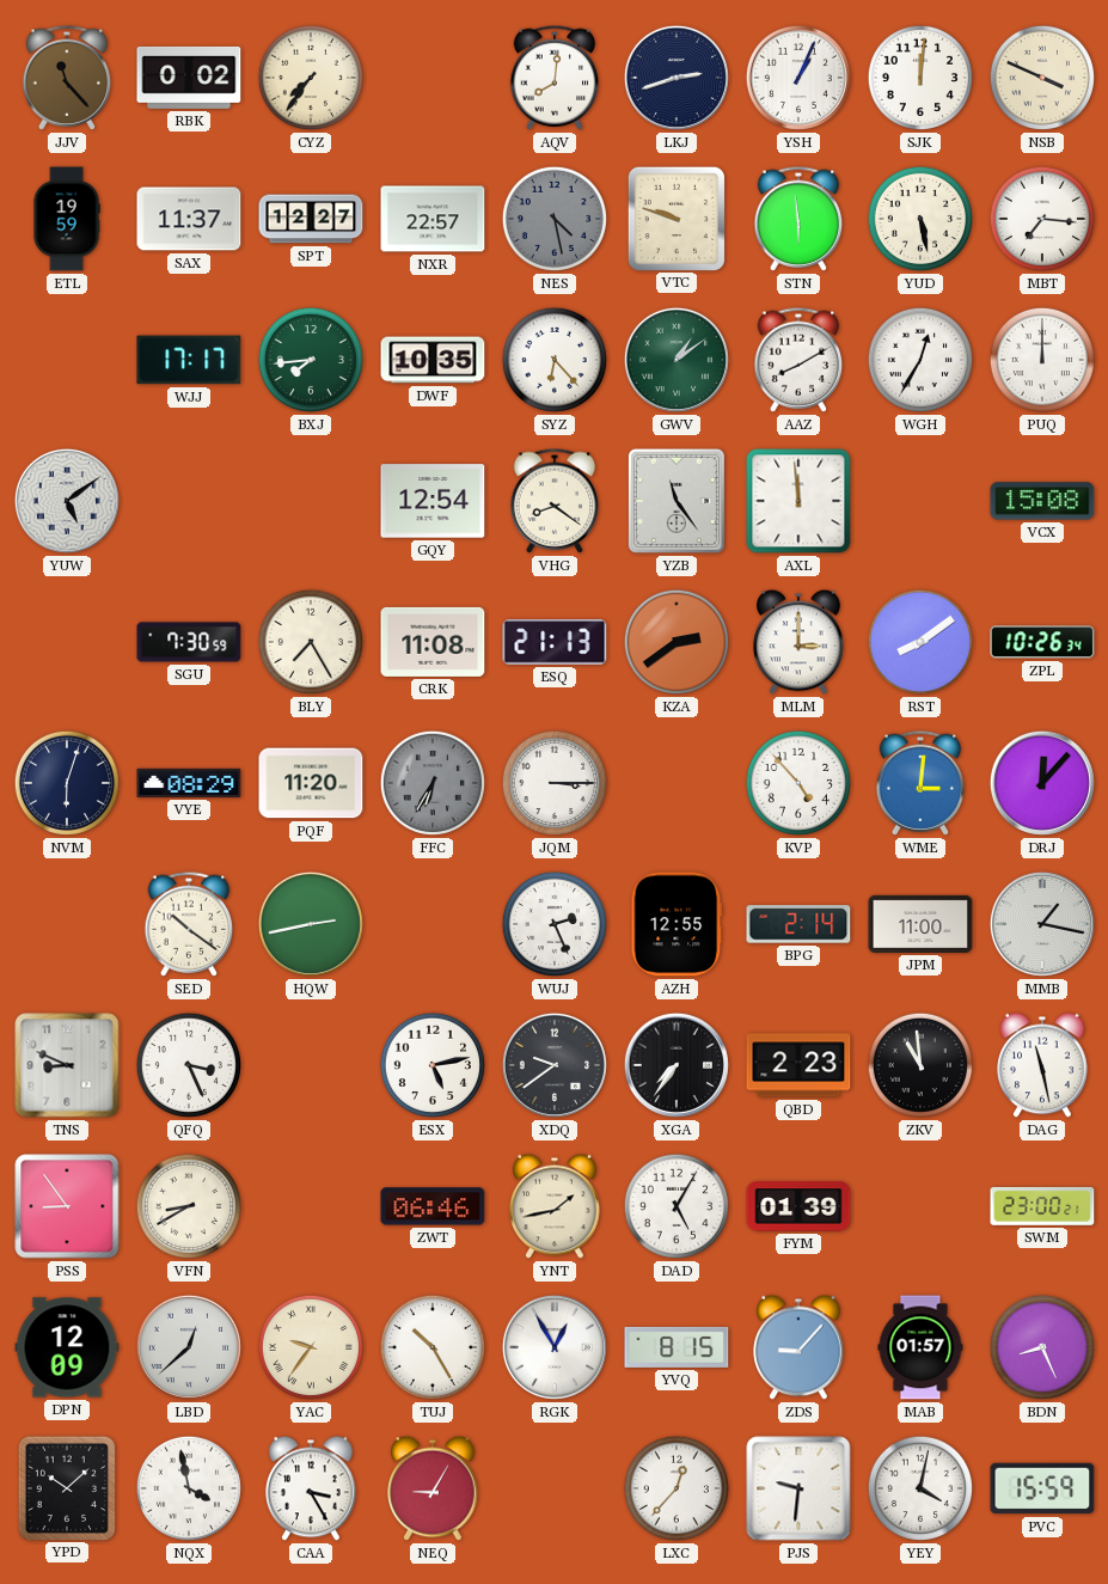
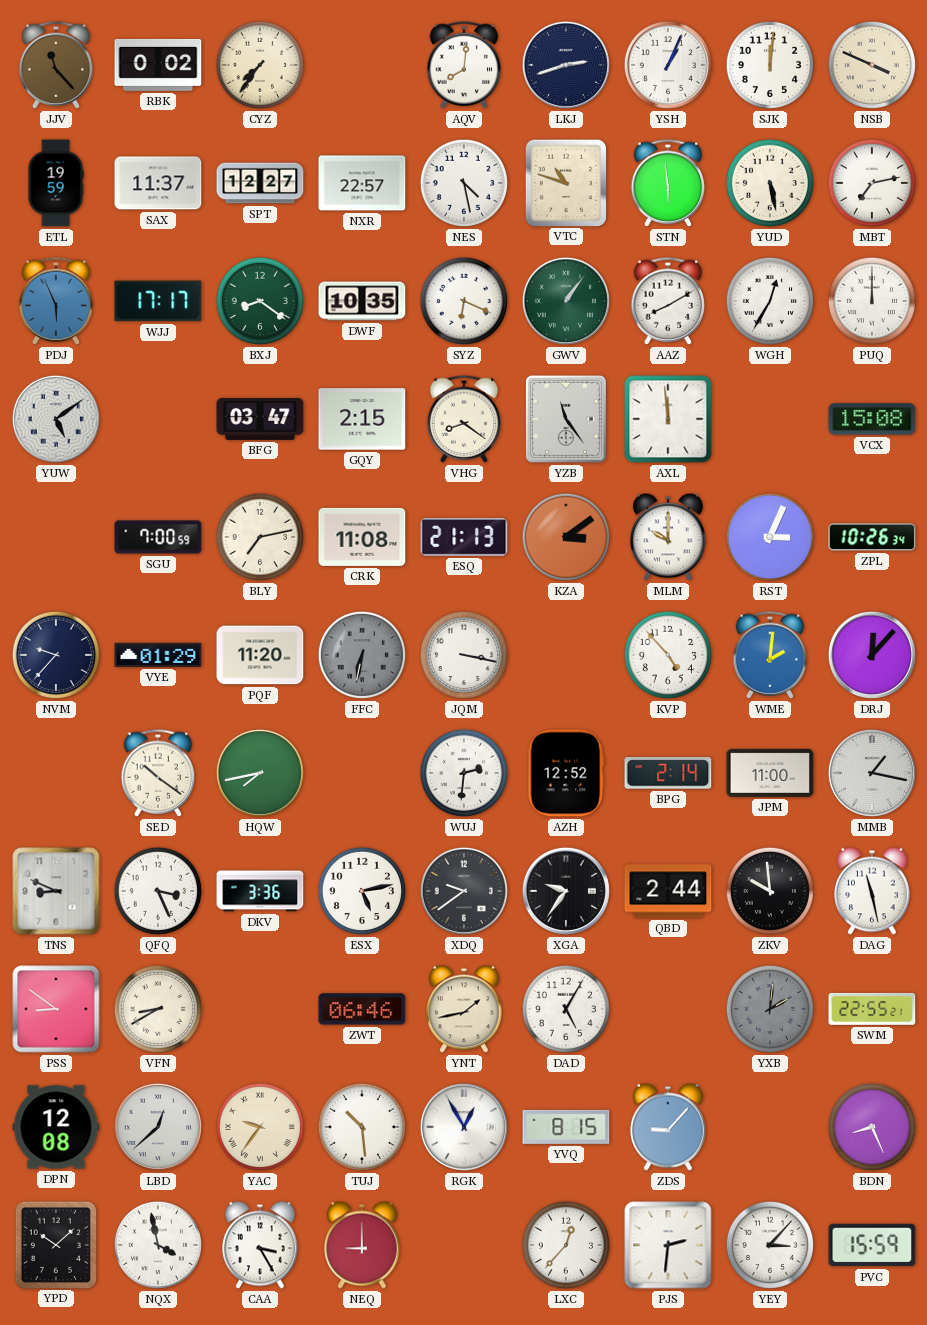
NES dial: grey -> white
VTC: 9:48 -> 10:48
MBT: 7:16 -> 7:13
PDJ: none -> 5:56
BXJ: 7:44 -> 8:21
SYZ: 6:23 -> 6:19
GWV: 1:09 -> 1:06
BFG: none -> 03:47
GQY: 12:54 -> 2:15
SGU: 7:30 -> 7:00
BLY: 7:25 -> 7:13
KZA: 2:39 -> 3:09
MLM: 3:00 -> 10:00
RST: 8:09 -> 3:04
NVM: 6:03 -> 9:37
VYE: 08:29 -> 01:29
FFC: 6:35 -> 6:32
JQM: 3:15 -> 3:17
WME: 3:01 -> 2:01
HQW: 2:43 -> 7:43
WUJ: 2:26 -> 2:31
AZH: 12:55 -> 12:52
DKV: none -> 3:36
XGA: 7:36 -> 9:36
QBD: 2:23 -> 2:44
ZKV: 10:59 -> 9:59
PSS: 8:54 -> 8:51
FYM: 01:39 -> none
YXB: none -> 2:01
SWM: 23:00 -> 22:55
DPN: 12:09 -> 12:08
TUJ: 10:25 -> 10:29
MAB: 01:57 -> none
NEQ: 9:05 -> 9:00
PJS: 9:31 -> 2:31
YEY: 4:02 -> 3:07
